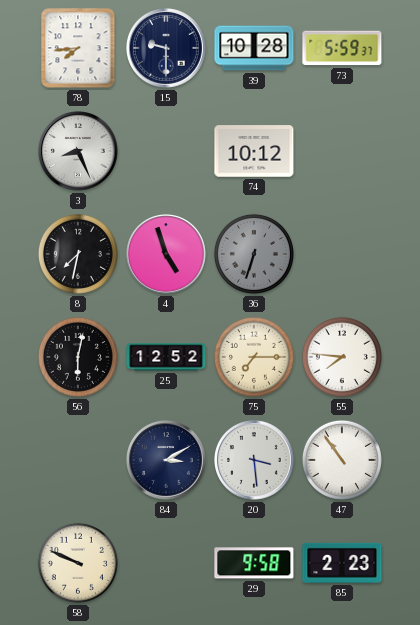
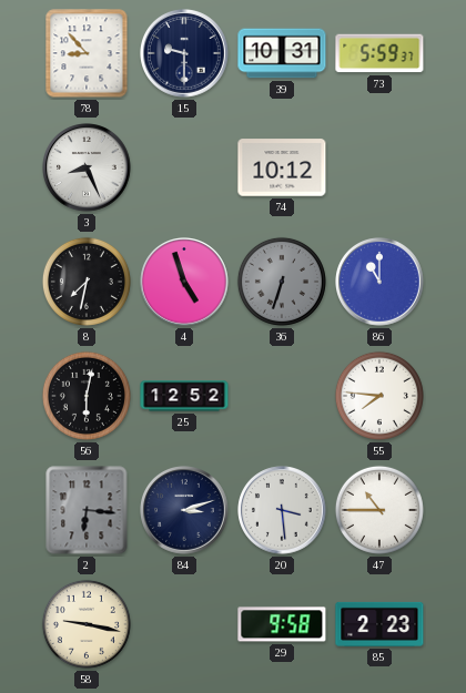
78: 7:44 -> 8:53
39: 10:28 -> 10:31
86: none -> 11:00
75: 7:15 -> none
2: none -> 6:16
84: 3:10 -> 3:12
47: 10:54 -> 10:45
58: 9:49 -> 9:17
